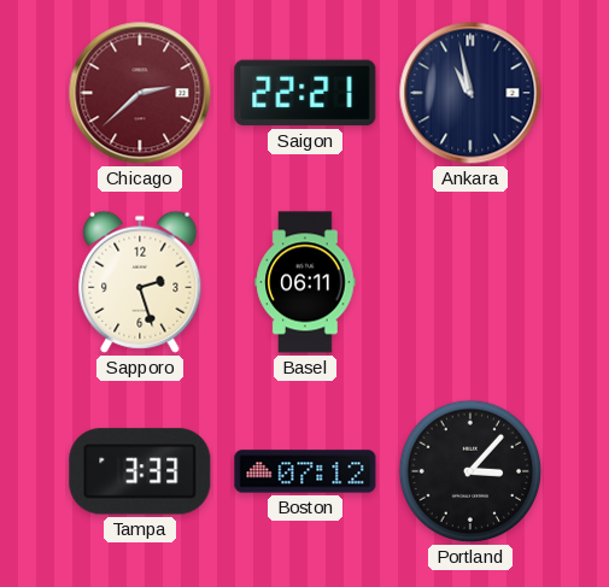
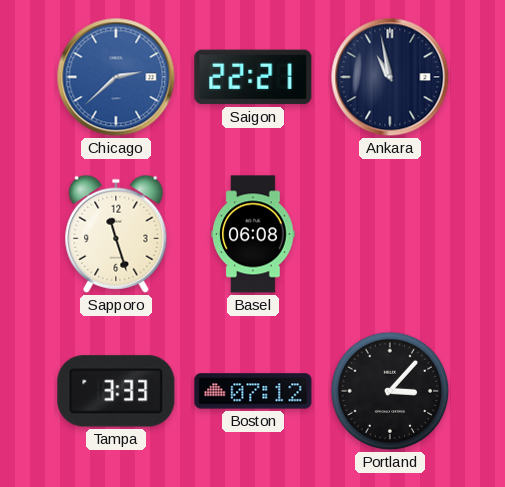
Chicago dial: burgundy -> blue
Sapporo: 2:27 -> 11:27
Basel: 06:11 -> 06:08
